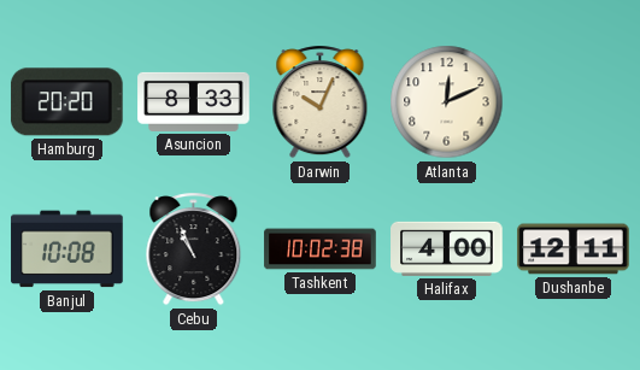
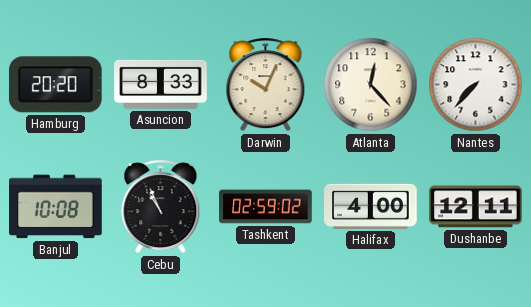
Atlanta: 12:11 -> 12:23
Nantes: none -> 7:37
Tashkent: 10:02 -> 02:59
